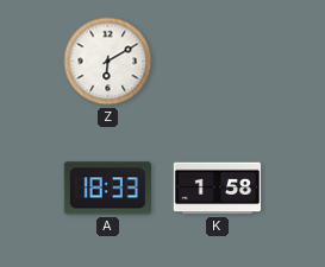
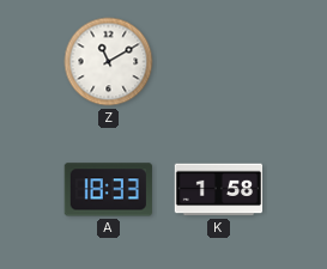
Z: 6:10 -> 11:10
